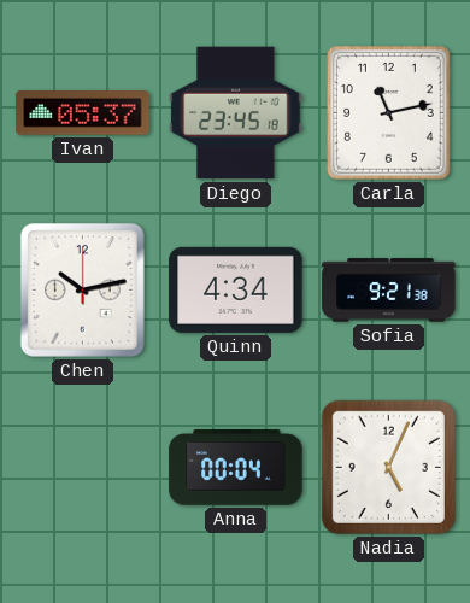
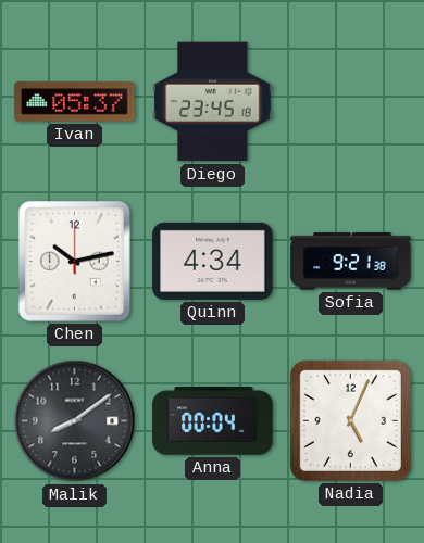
Carla: 11:13 -> none
Malik: none -> 8:09
